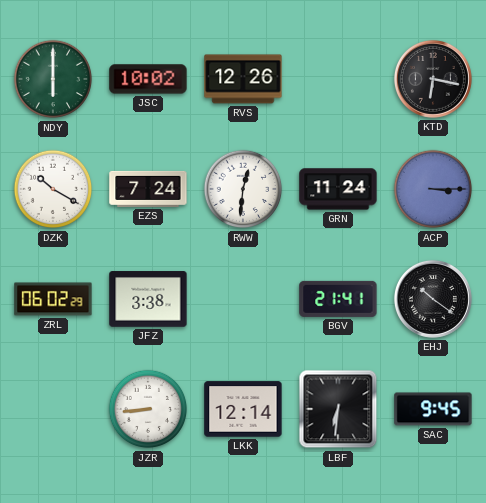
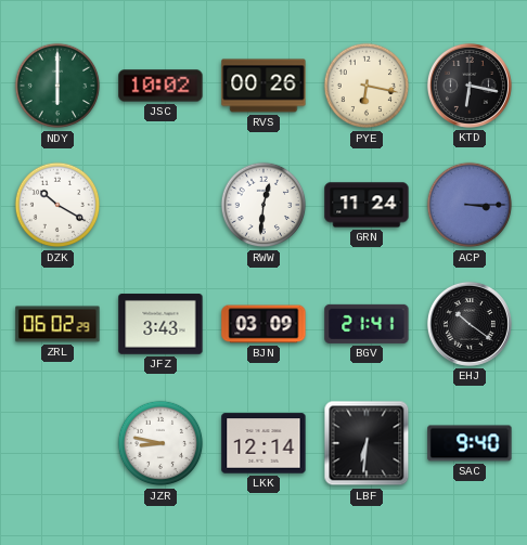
RVS: 12:26 -> 00:26
PYE: none -> 6:17
EZS: 7:24 -> none
JFZ: 3:38 -> 3:43
BJN: none -> 03:09
JZR: 8:44 -> 8:47
SAC: 9:45 -> 9:40
